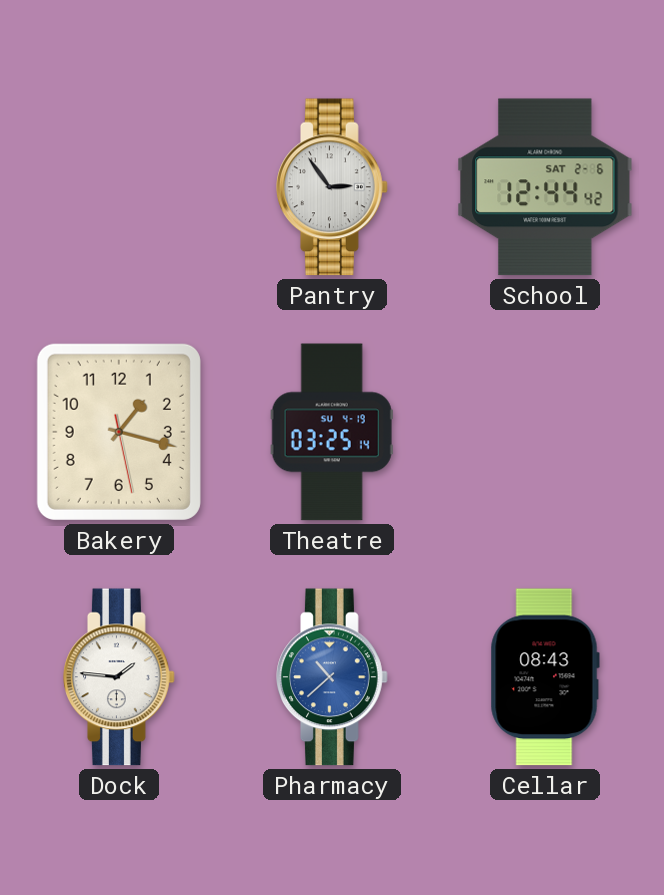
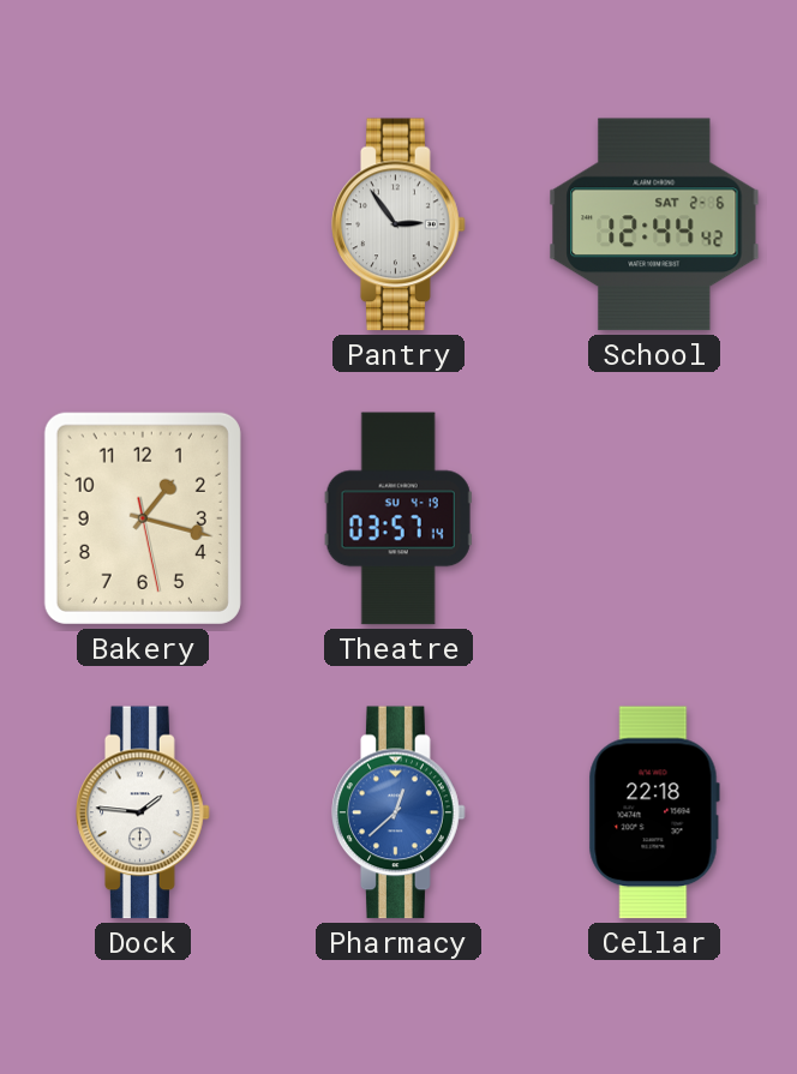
Theatre: 03:25 -> 03:57
Pharmacy: 10:38 -> 12:38
Cellar: 08:43 -> 22:18
